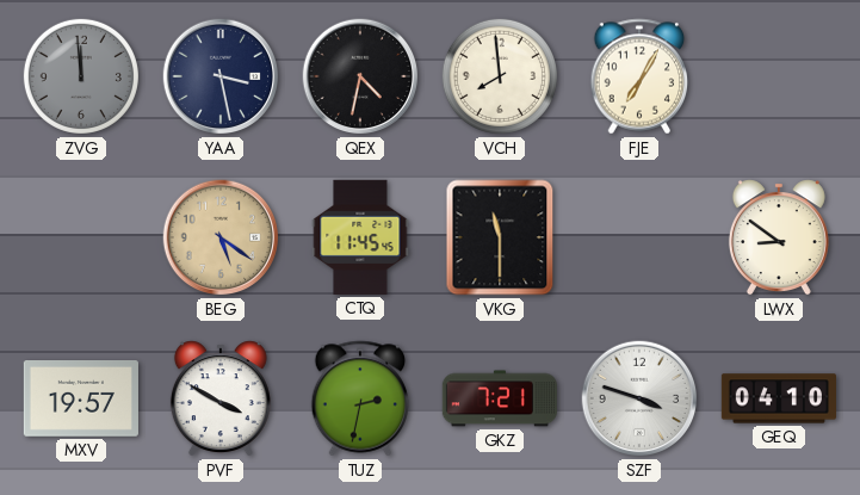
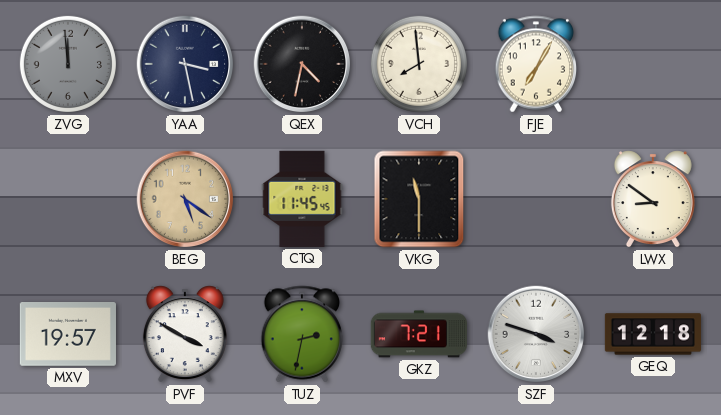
GEQ: 04:10 -> 12:18
